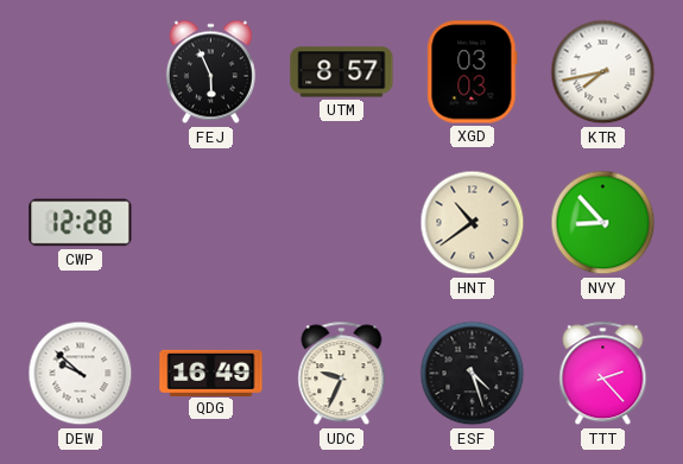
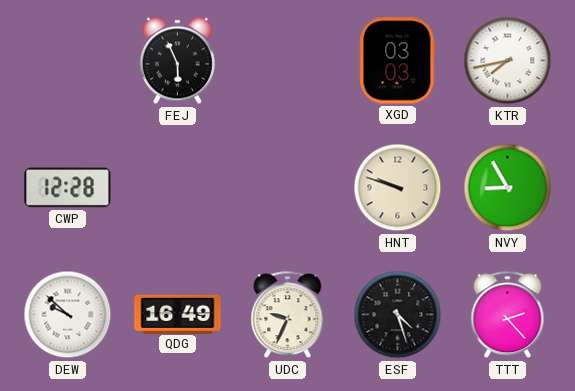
UTM: 8:57 -> none
HNT: 10:39 -> 9:48
NVY: 8:53 -> 8:55
